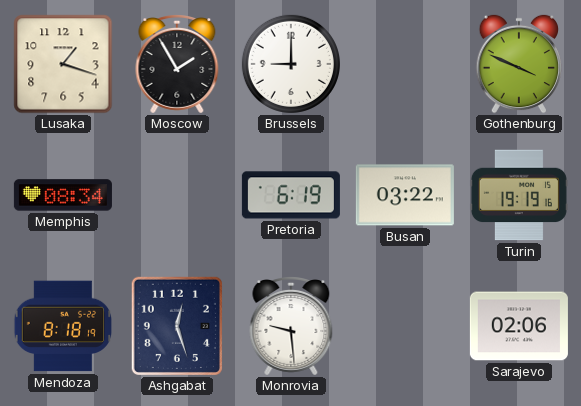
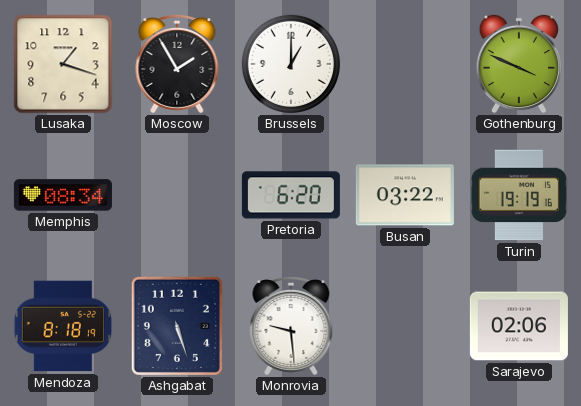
Brussels: 9:00 -> 1:00
Pretoria: 6:19 -> 6:20
Ashgabat: 12:27 -> 5:27
